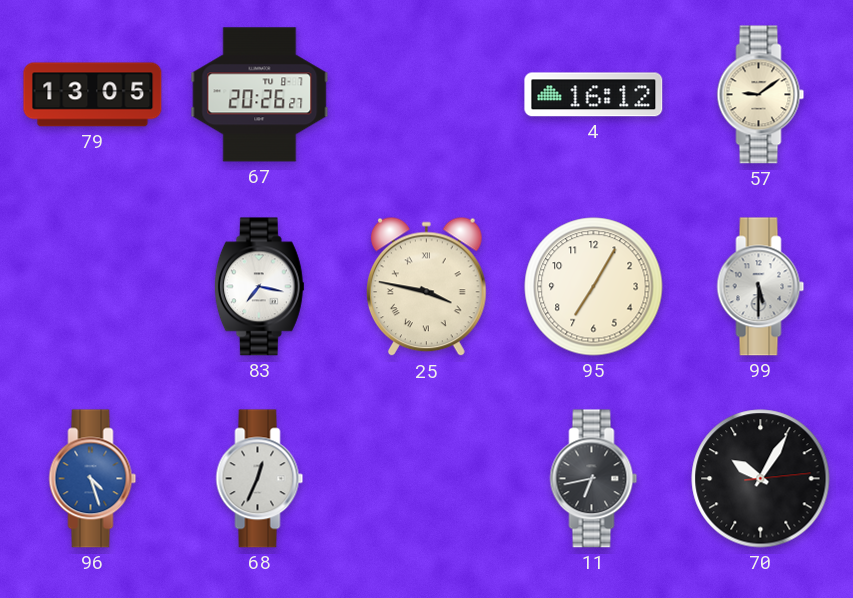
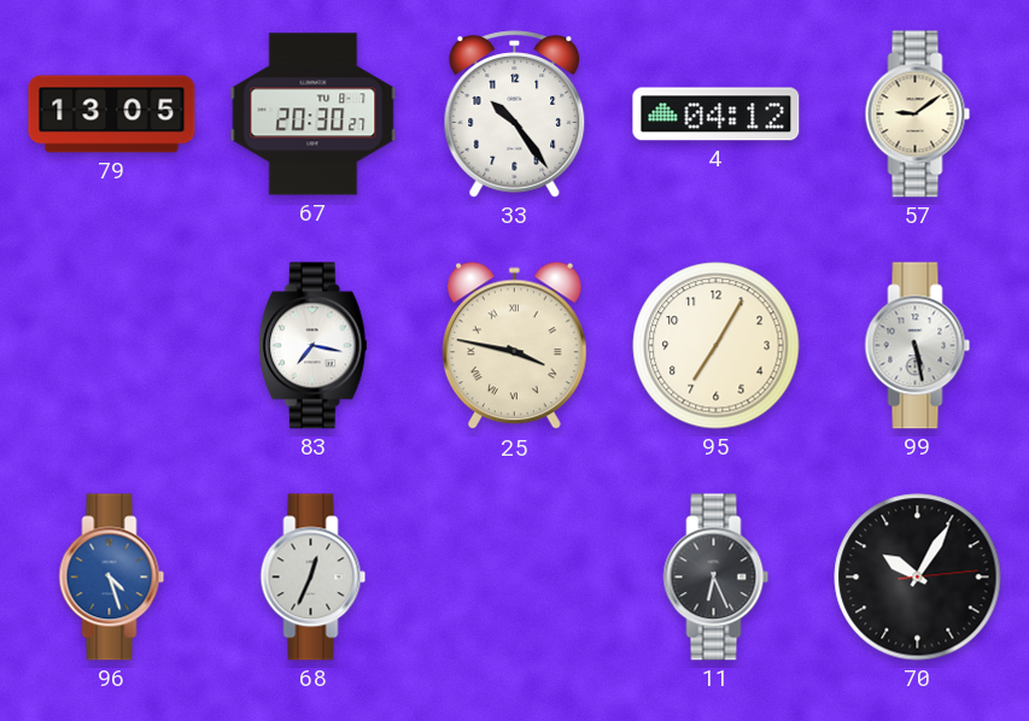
67: 20:26 -> 20:30
33: none -> 10:24
4: 16:12 -> 04:12
99: 5:30 -> 5:28
11: 6:43 -> 6:26
